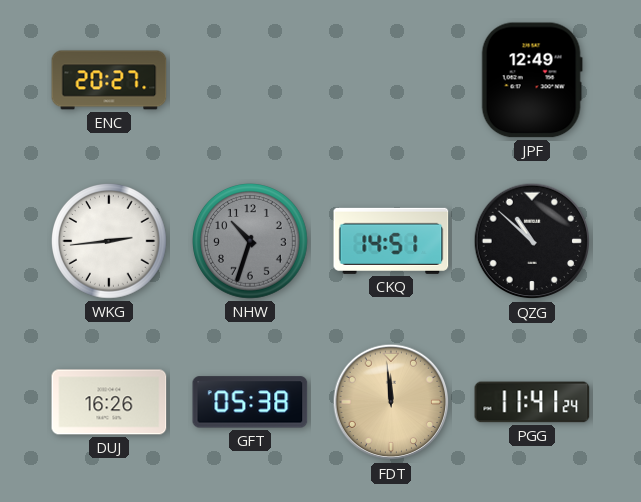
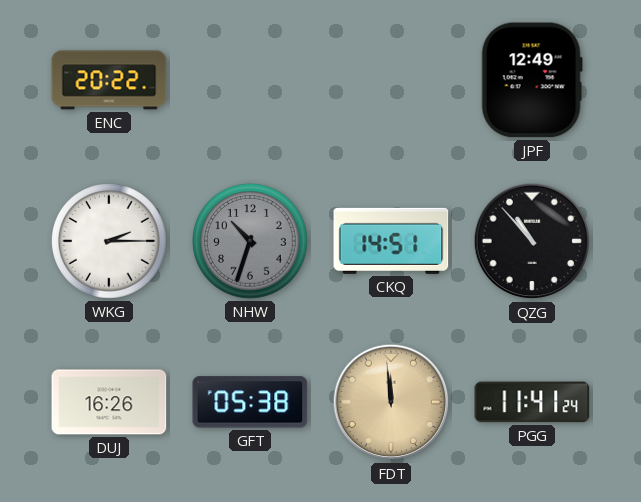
ENC: 20:27 -> 20:22
WKG: 2:44 -> 2:15
QZG: 10:52 -> 10:53
